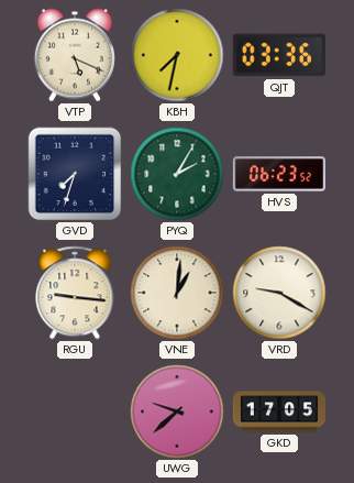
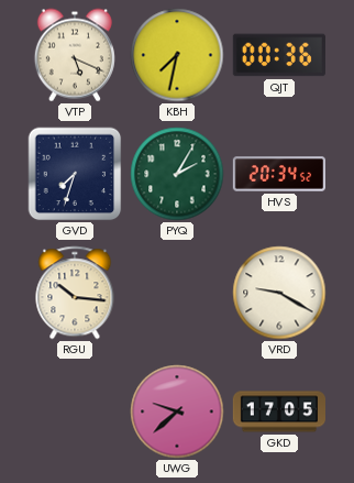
QJT: 03:36 -> 00:36
HVS: 06:23 -> 20:34
RGU: 9:16 -> 10:16
VNE: 1:01 -> none
